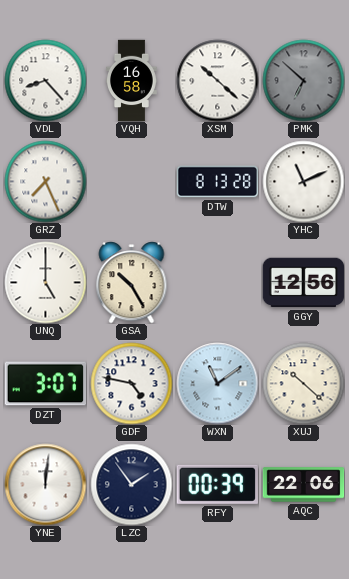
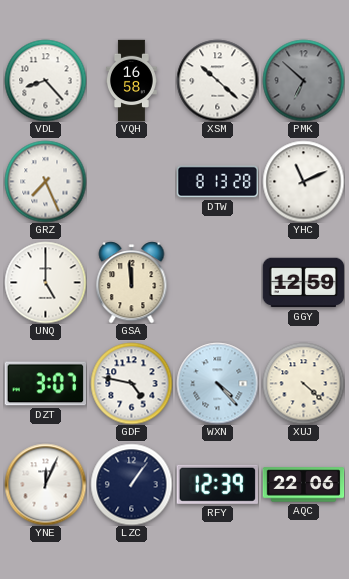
GSA: 10:25 -> 11:59
GGY: 12:56 -> 12:59
WXN: 11:09 -> 4:23
XUJ: 10:22 -> 4:22
YNE: 12:01 -> 12:04
LZC: 1:54 -> 1:06
RFY: 00:39 -> 12:39
